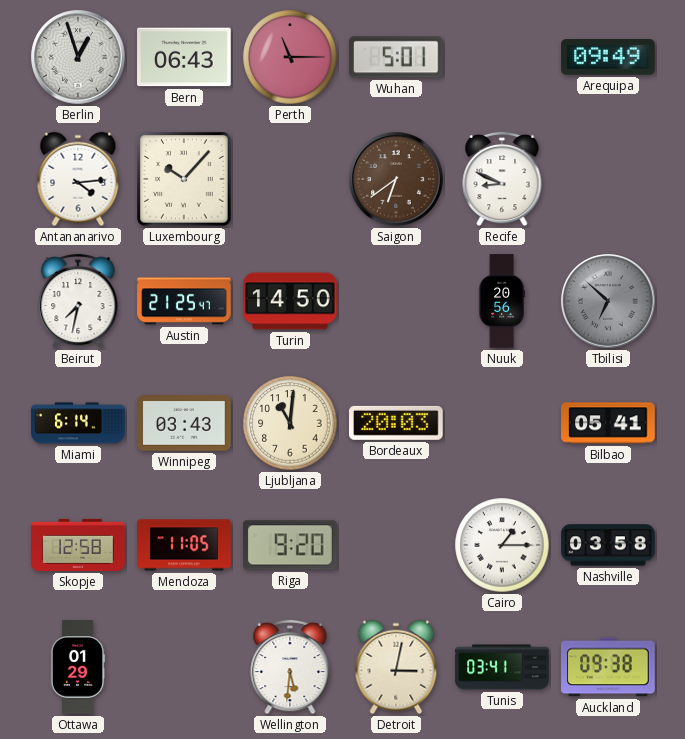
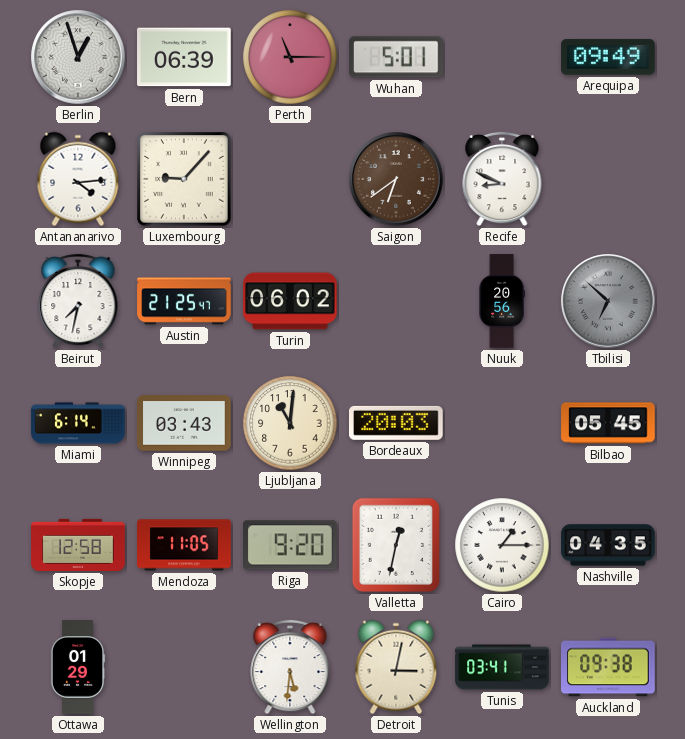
Bern: 06:43 -> 06:39
Luxembourg: 10:07 -> 9:07
Turin: 14:50 -> 06:02
Bilbao: 05:41 -> 05:45
Valletta: none -> 12:32
Nashville: 03:58 -> 04:35
